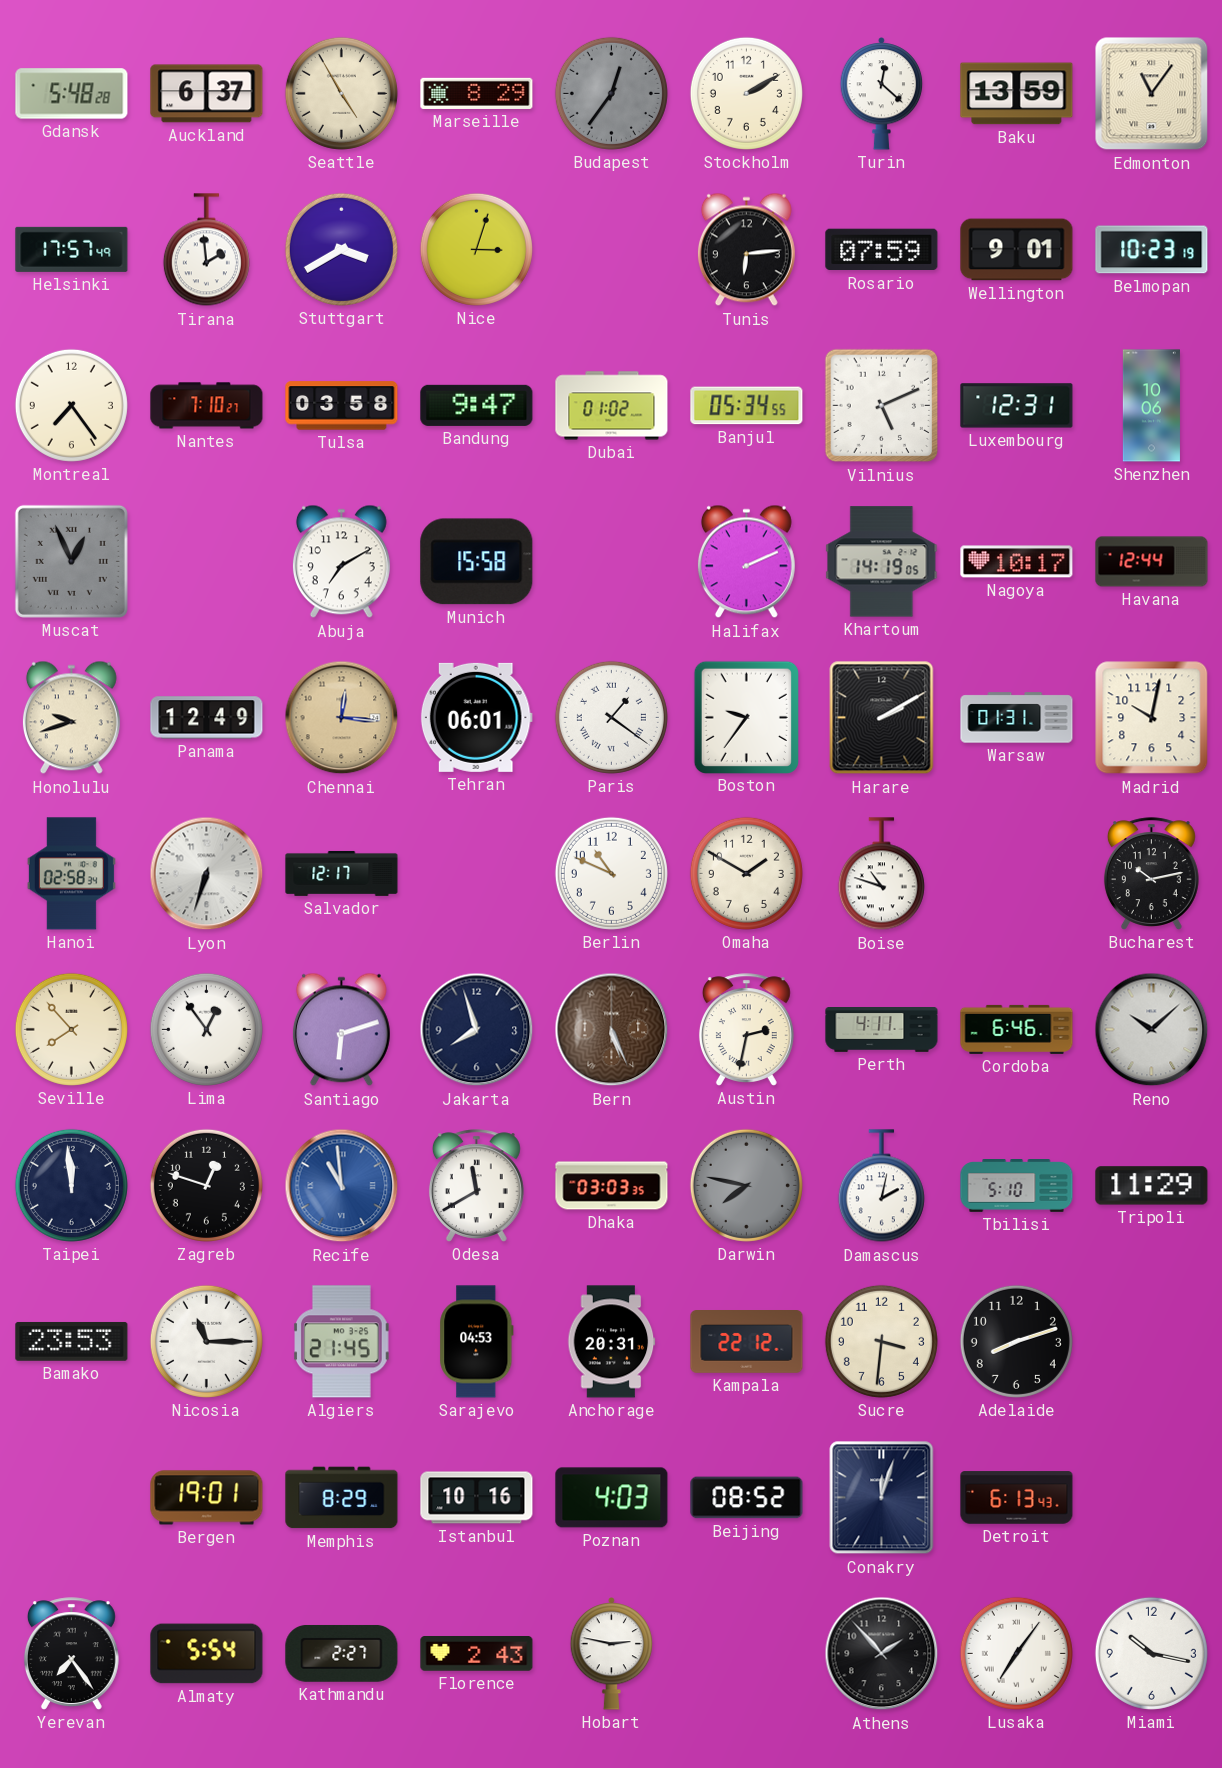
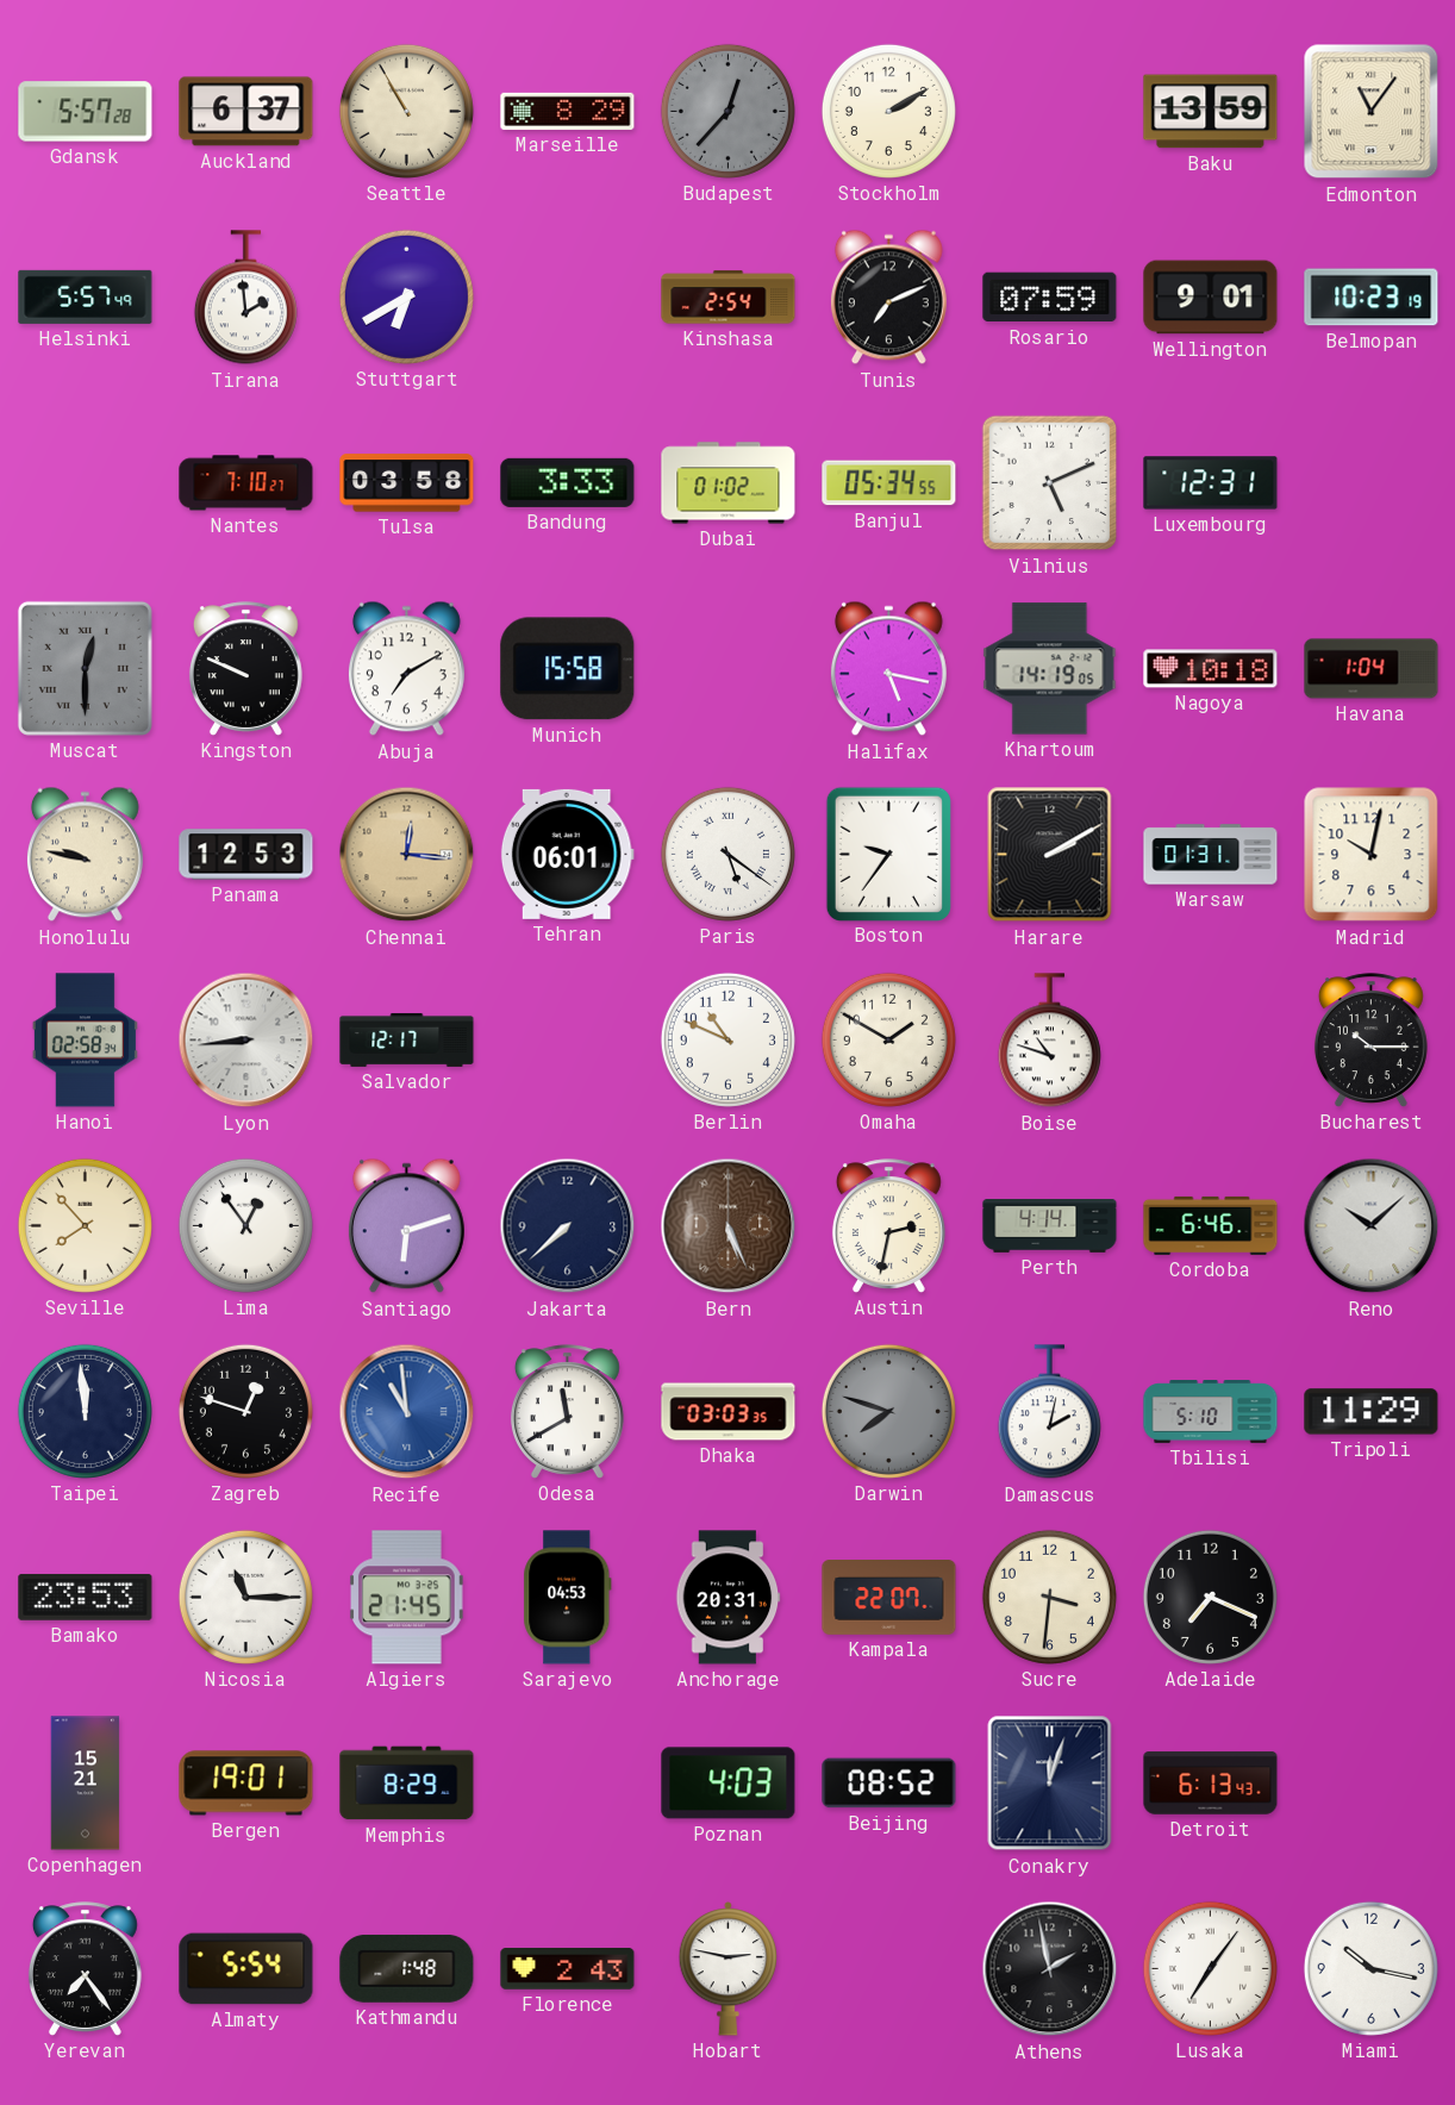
Gdansk: 5:48 -> 5:57
Seattle: 4:55 -> 10:55
Budapest: 12:36 -> 12:37
Turin: 12:22 -> none
Helsinki: 17:57 -> 5:57
Stuttgart: 3:40 -> 6:40
Nice: 3:03 -> none
Kinshasa: none -> 2:54
Tunis: 6:14 -> 7:11
Montreal: 7:24 -> none
Bandung: 9:47 -> 3:33
Shenzhen: 10:06 -> none
Muscat: 12:56 -> 12:30
Kingston: none -> 9:49
Halifax: 2:11 -> 5:17
Nagoya: 10:17 -> 10:18
Havana: 12:44 -> 1:04
Honolulu: 9:42 -> 9:47
Panama: 12:49 -> 12:53
Paris: 1:21 -> 5:21
Lyon: 6:33 -> 8:44
Bucharest: 10:13 -> 10:15
Jakarta: 7:57 -> 7:38
Perth: 4:11 -> 4:14
Darwin: 7:47 -> 7:48
Kampala: 22:12 -> 22:07
Adelaide: 8:12 -> 7:19
Copenhagen: none -> 15:21
Istanbul: 10:16 -> none
Kathmandu: 2:27 -> 1:48
Athens: 1:53 -> 1:58
